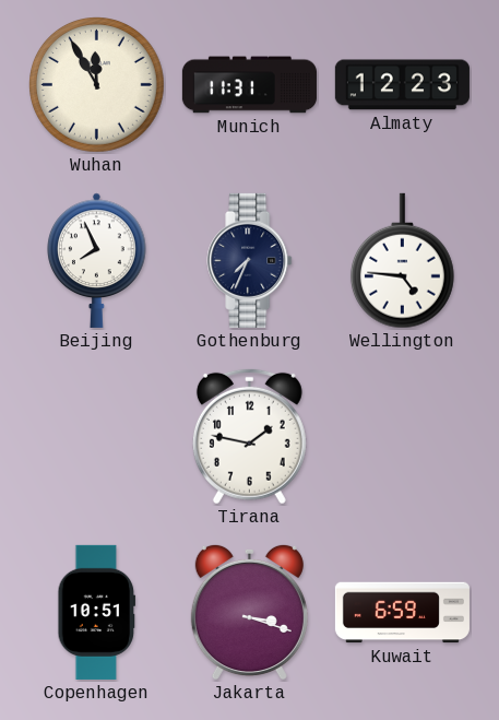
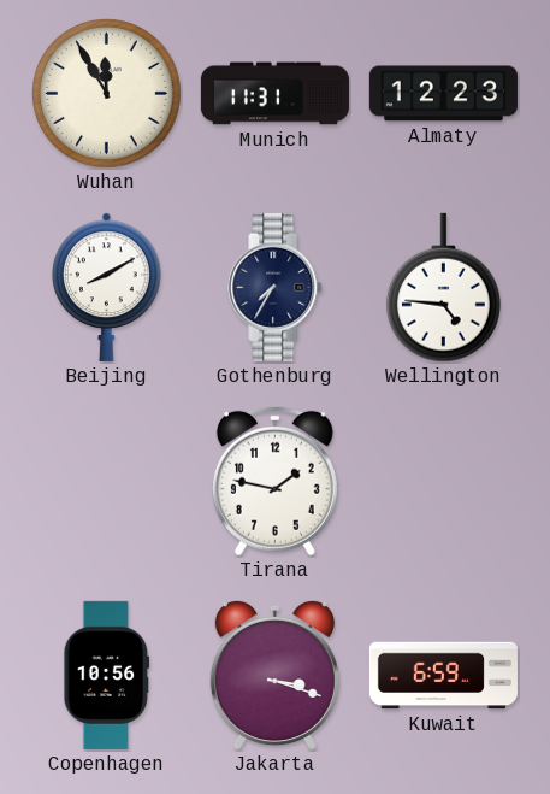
Beijing: 7:56 -> 8:10
Gothenburg: 7:34 -> 7:35
Copenhagen: 10:51 -> 10:56
